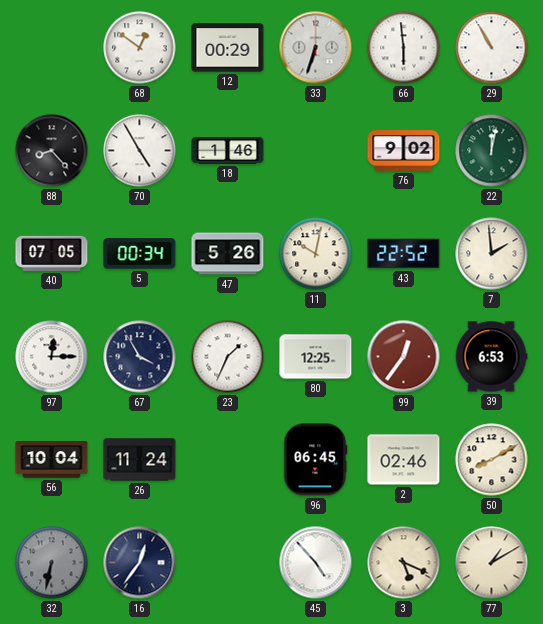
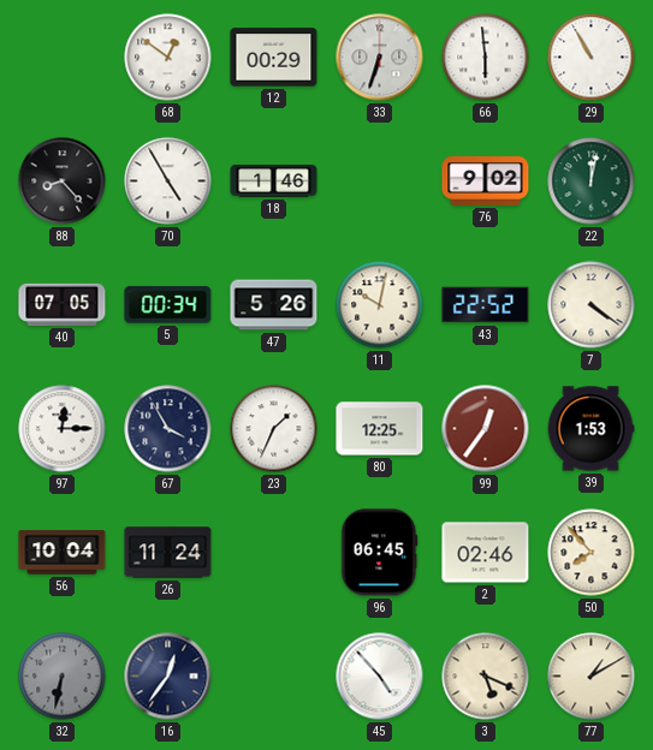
7: 1:59 -> 4:21
39: 6:53 -> 1:53
50: 8:10 -> 7:53
